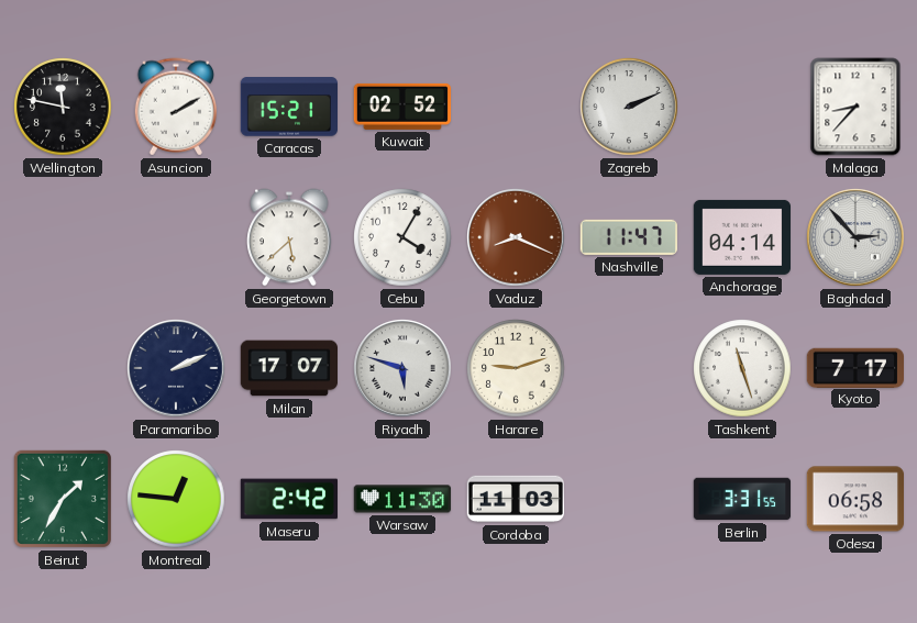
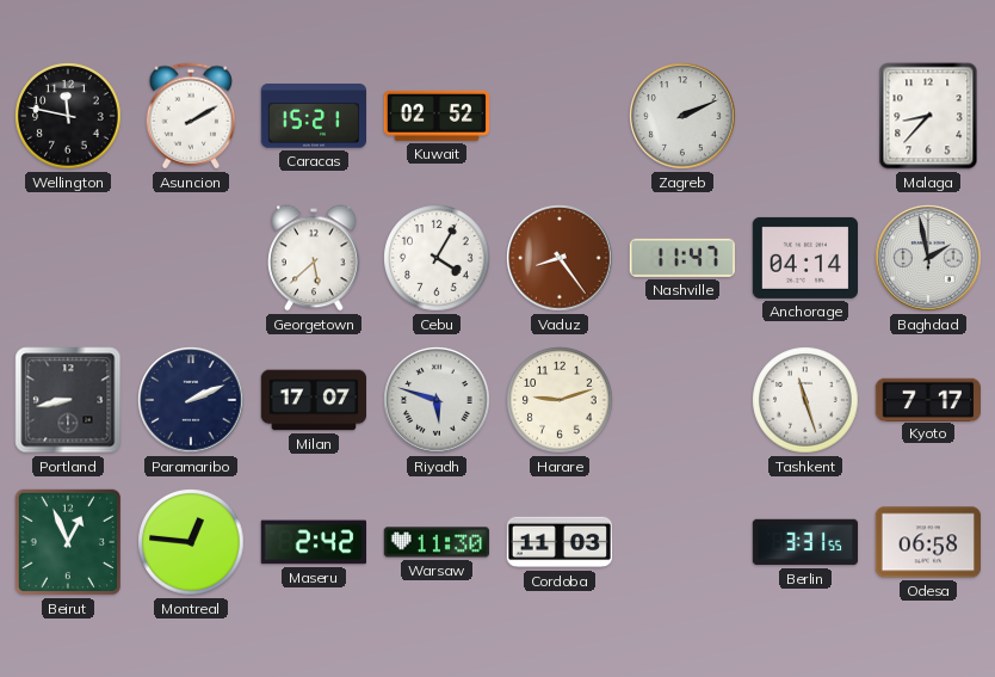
Vaduz: 8:19 -> 8:24
Baghdad: 2:53 -> 1:58
Portland: none -> 8:43
Beirut: 1:35 -> 12:56
